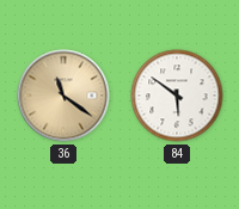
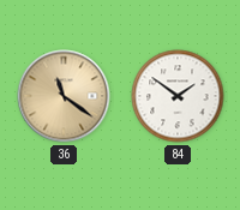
84: 5:51 -> 1:51
